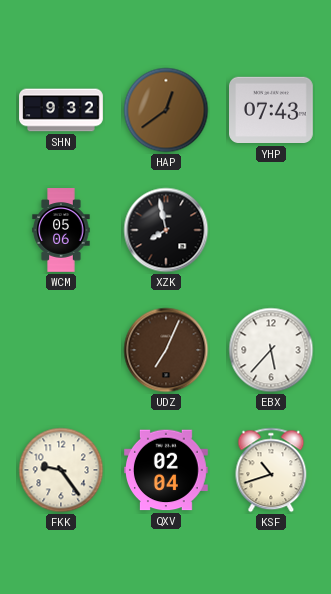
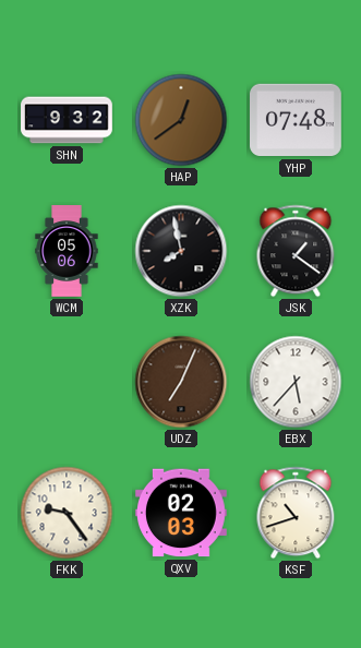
YHP: 07:43 -> 07:48
JSK: none -> 1:21
QXV: 02:04 -> 02:03
